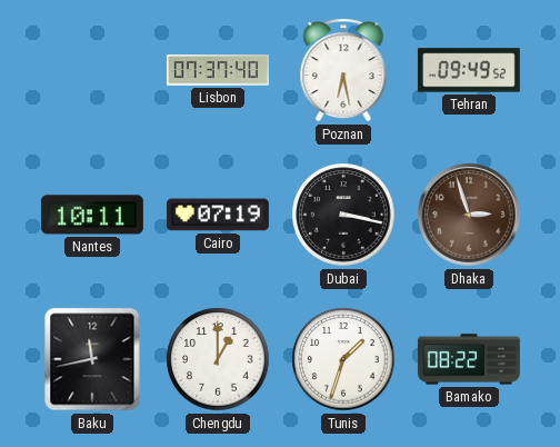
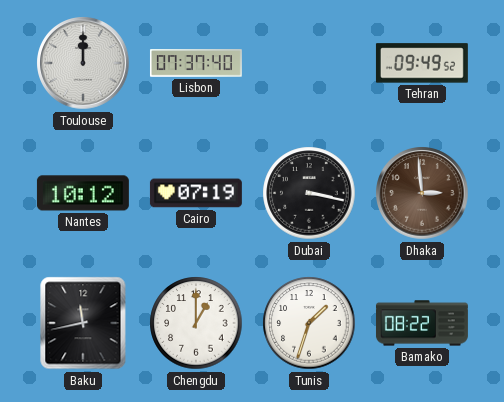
Toulouse: none -> 12:00
Poznan: 6:28 -> none
Nantes: 10:11 -> 10:12
Dhaka: 2:57 -> 2:59
